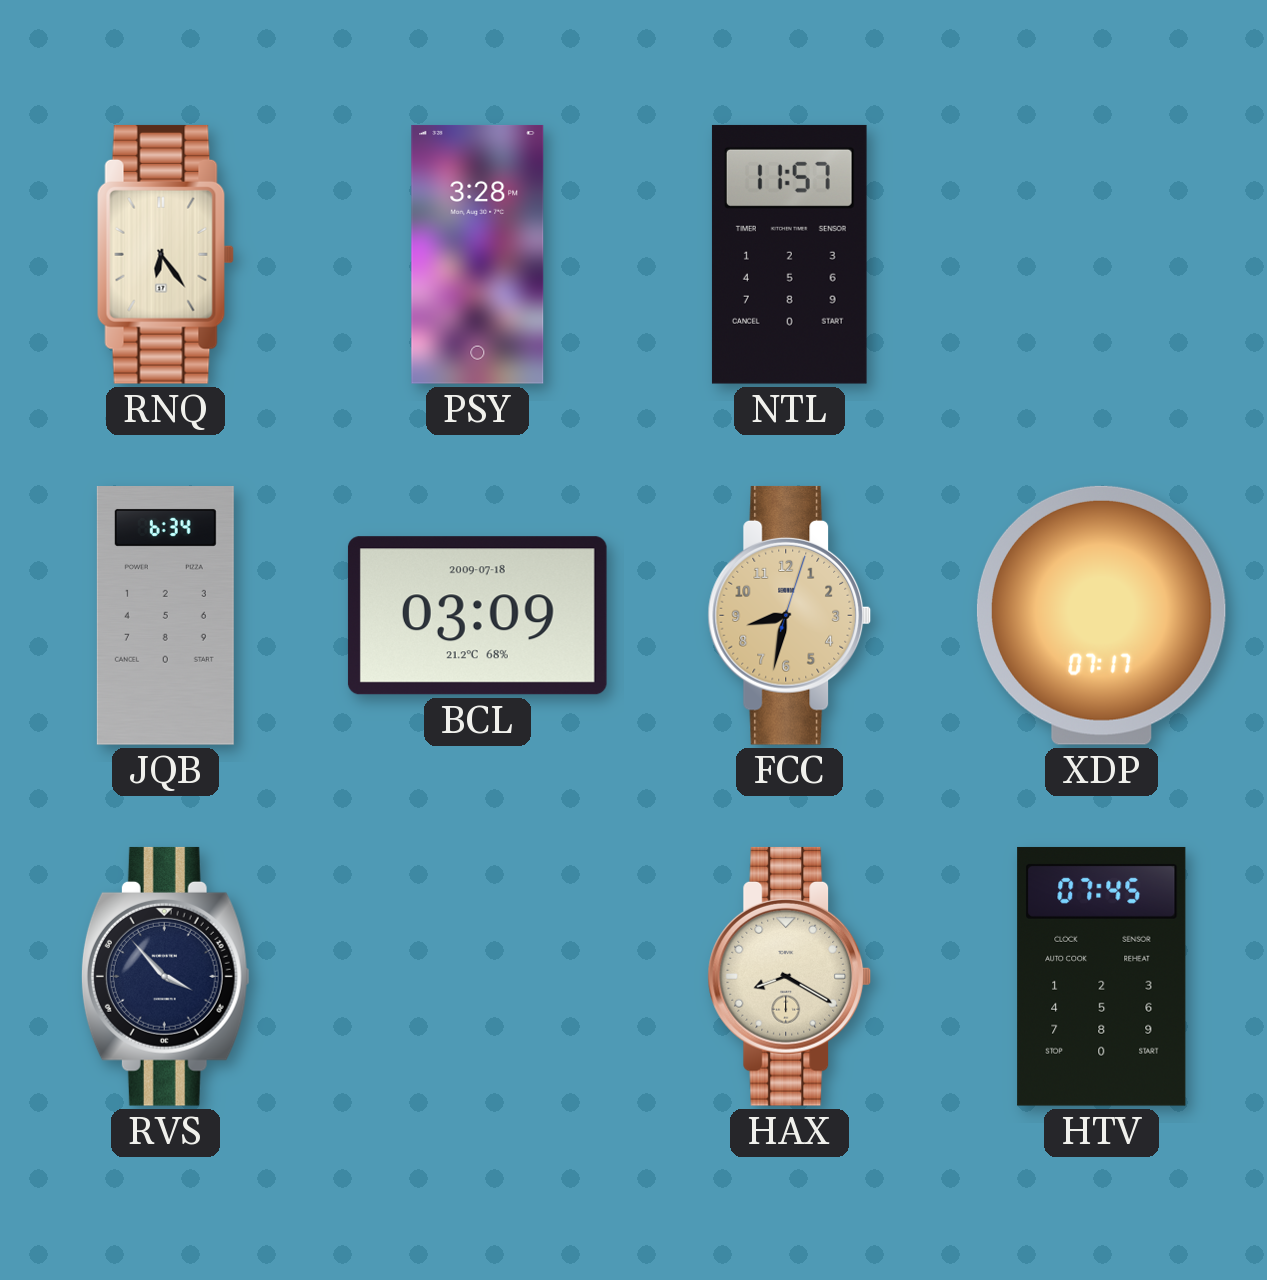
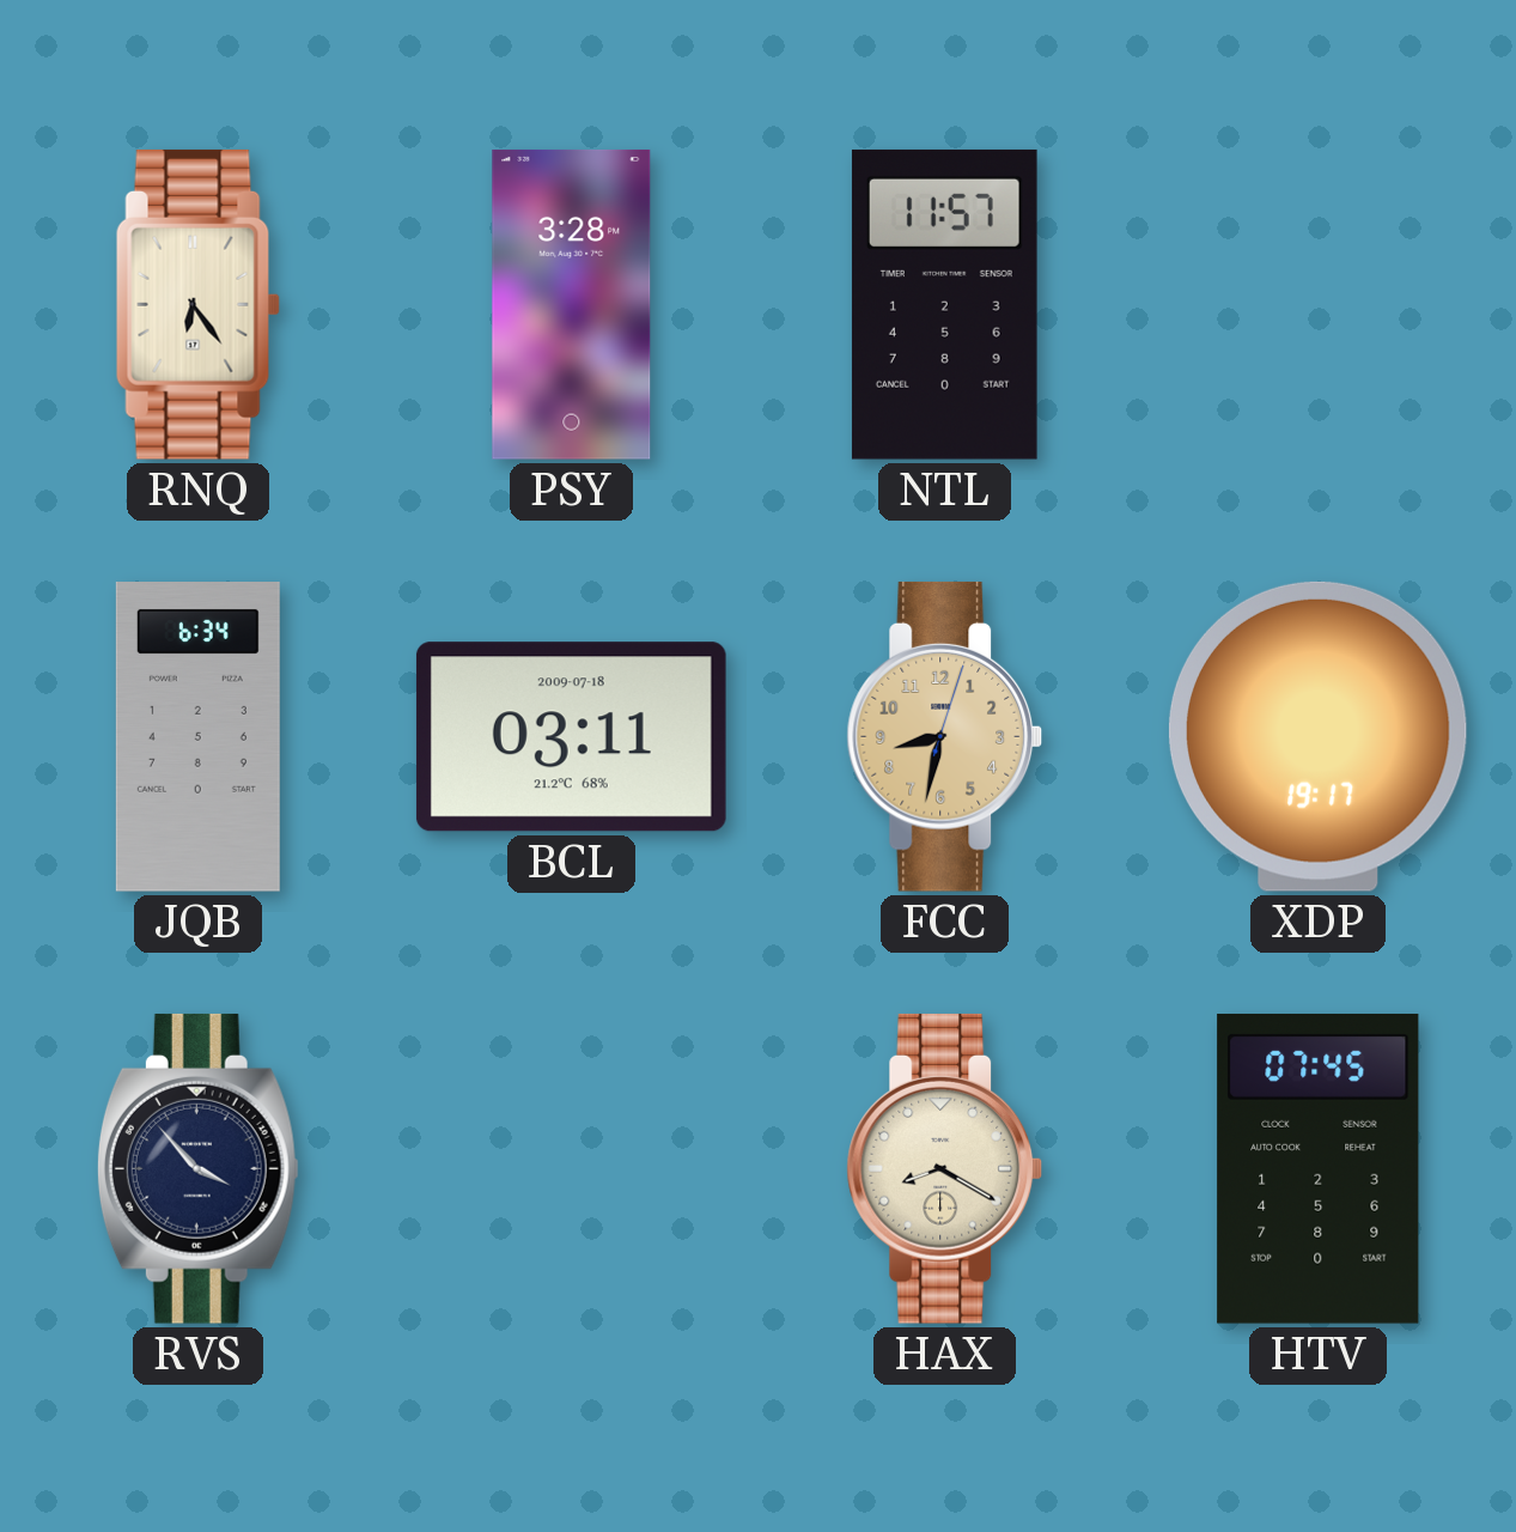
BCL: 03:09 -> 03:11
XDP: 07:17 -> 19:17
